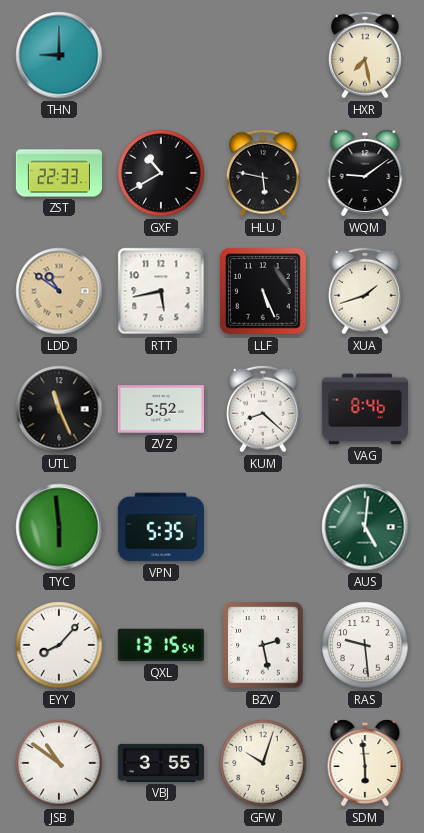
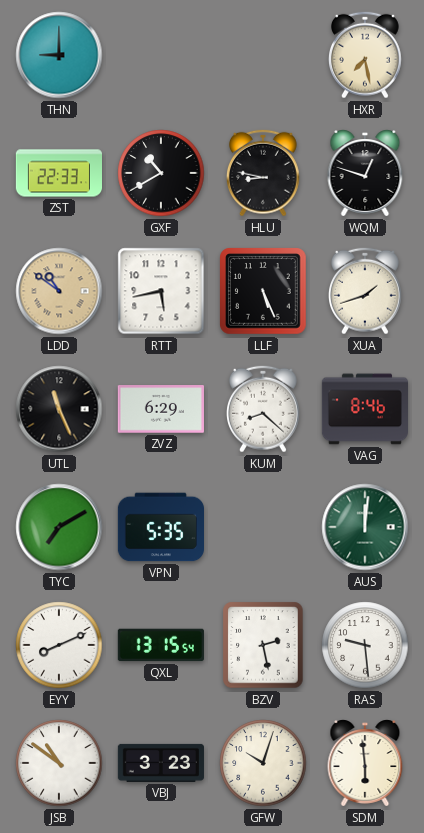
HLU: 5:47 -> 8:47
WQM: 9:09 -> 12:48
ZVZ: 5:52 -> 6:29
TYC: 5:59 -> 7:10
AUS: 5:01 -> 12:01
EYY: 8:07 -> 8:11
VBJ: 3:55 -> 3:23
